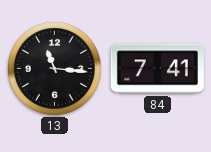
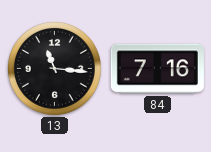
84: 7:41 -> 7:16
